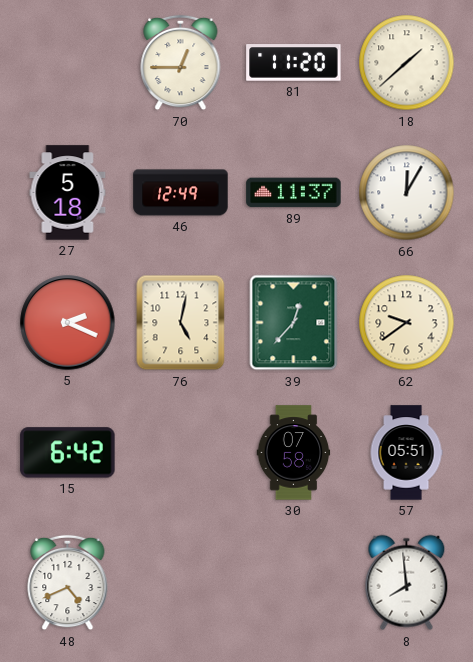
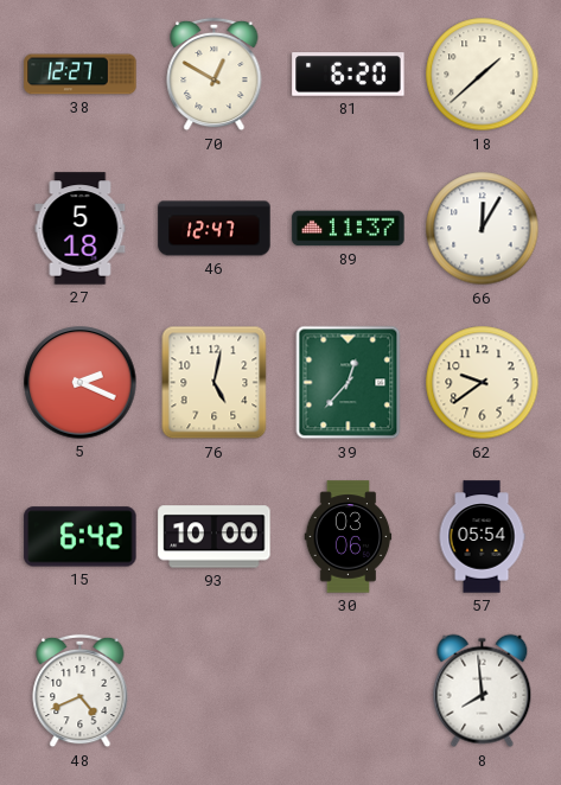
38: none -> 12:27
70: 12:45 -> 12:50
81: 11:20 -> 6:20
46: 12:49 -> 12:47
93: none -> 10:00
30: 07:58 -> 03:06
57: 05:51 -> 05:54
